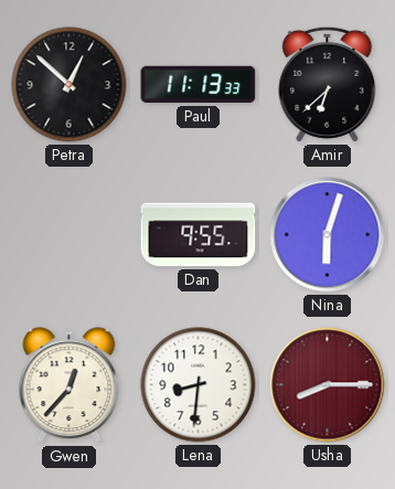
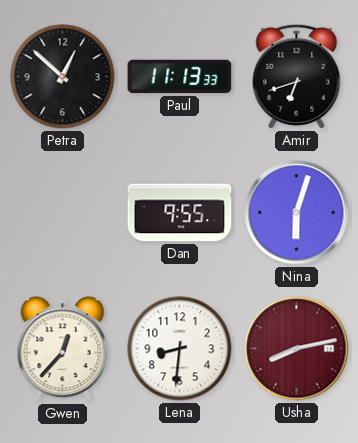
Amir: 6:38 -> 6:42
Usha: 8:15 -> 8:13
